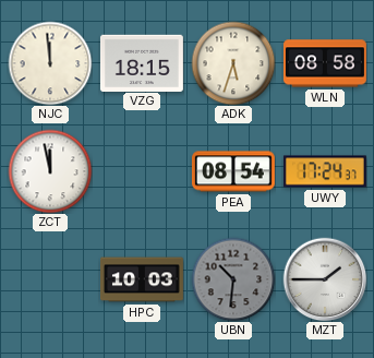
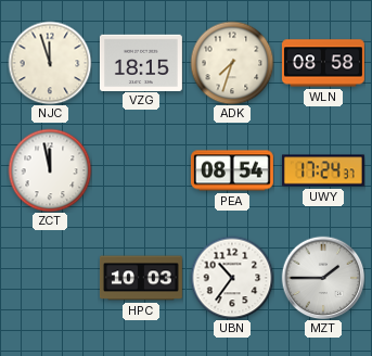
NJC: 11:59 -> 11:57
ADK: 5:33 -> 7:33
UBN: 10:31 -> 10:36
UBN dial: grey -> white
